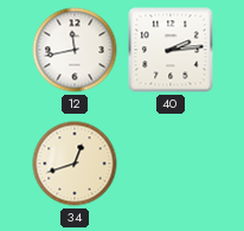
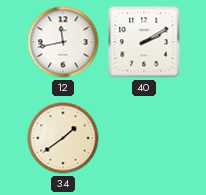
40: 2:14 -> 2:10
34: 12:42 -> 1:39
